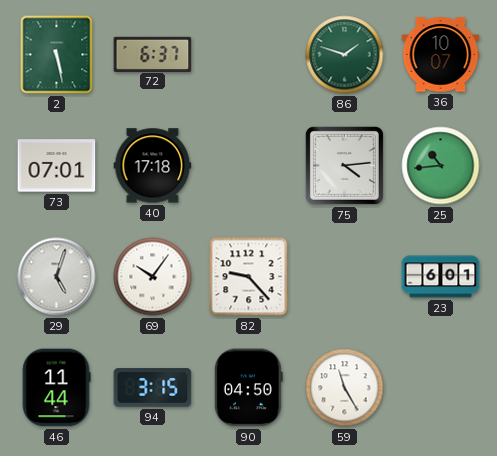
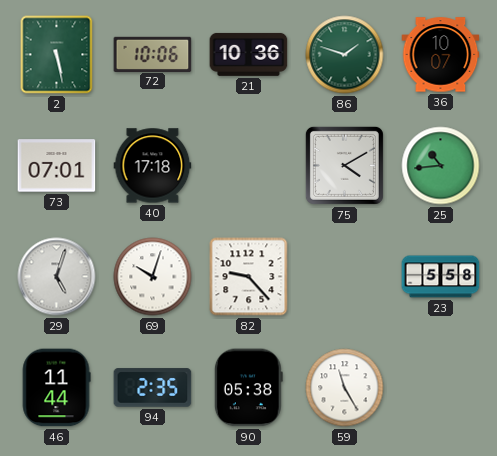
72: 6:37 -> 10:06
21: none -> 10:36
75: 4:14 -> 4:10
69: 10:06 -> 10:03
23: 6:01 -> 5:58
94: 3:15 -> 2:35
90: 04:50 -> 05:38
